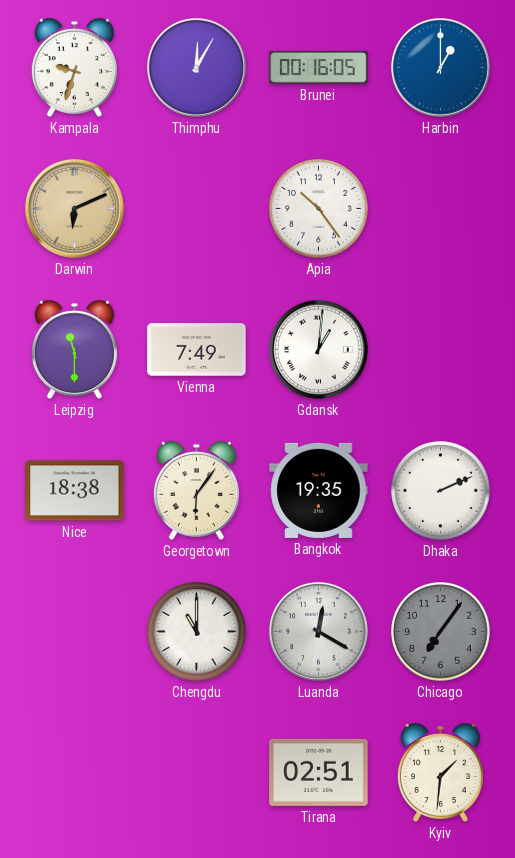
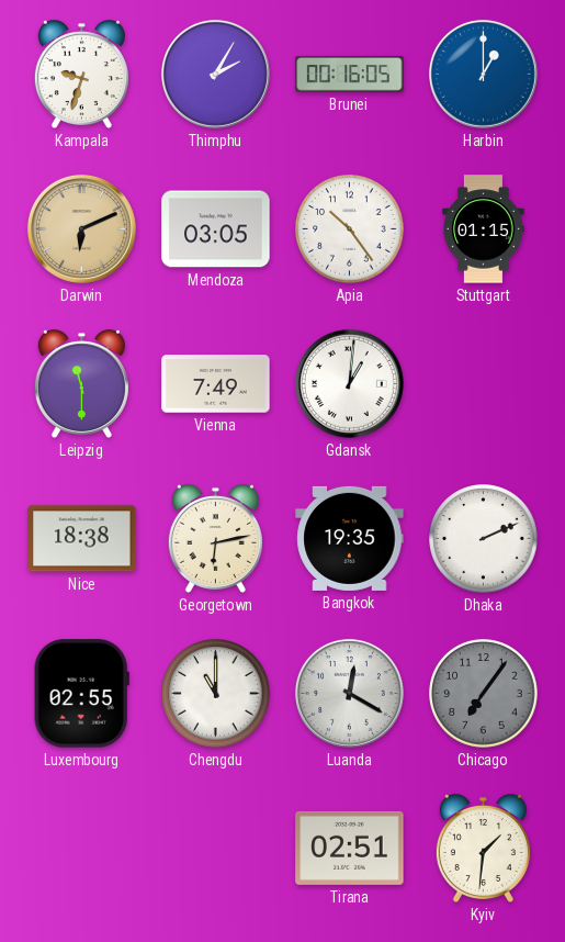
Thimphu: 12:05 -> 2:05
Mendoza: none -> 03:05
Stuttgart: none -> 01:15
Georgetown: 6:06 -> 6:13
Luxembourg: none -> 02:55
